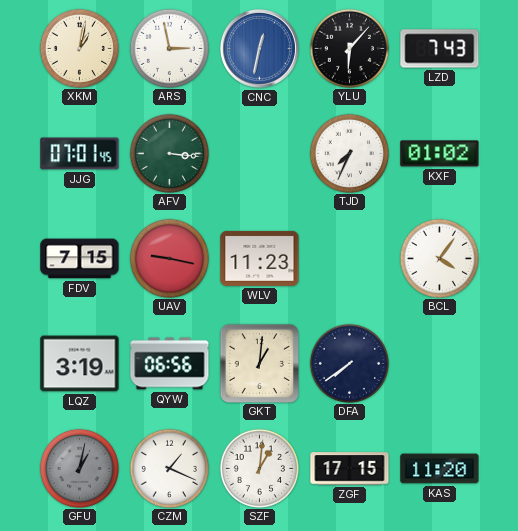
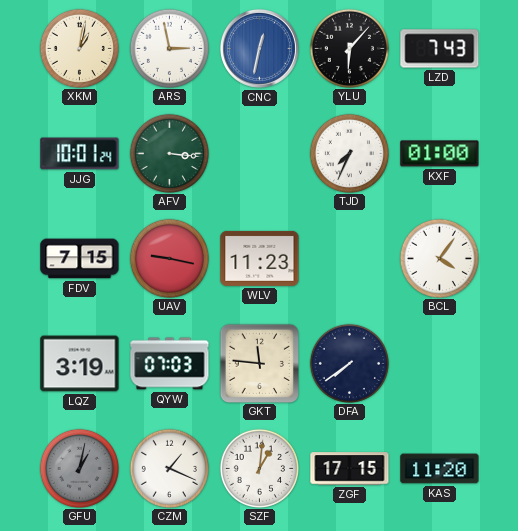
JJG: 07:01 -> 10:01
KXF: 01:02 -> 01:00
QYW: 06:56 -> 07:03
GKT: 1:01 -> 11:46
